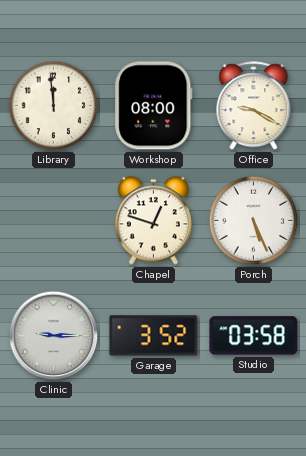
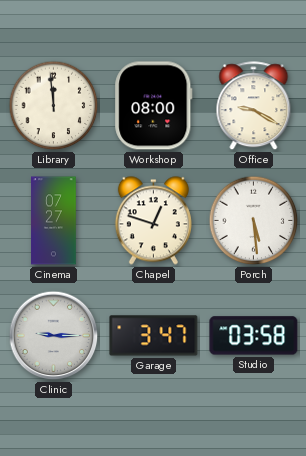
Cinema: none -> 07:27
Porch: 5:26 -> 5:29
Garage: 3:52 -> 3:47
